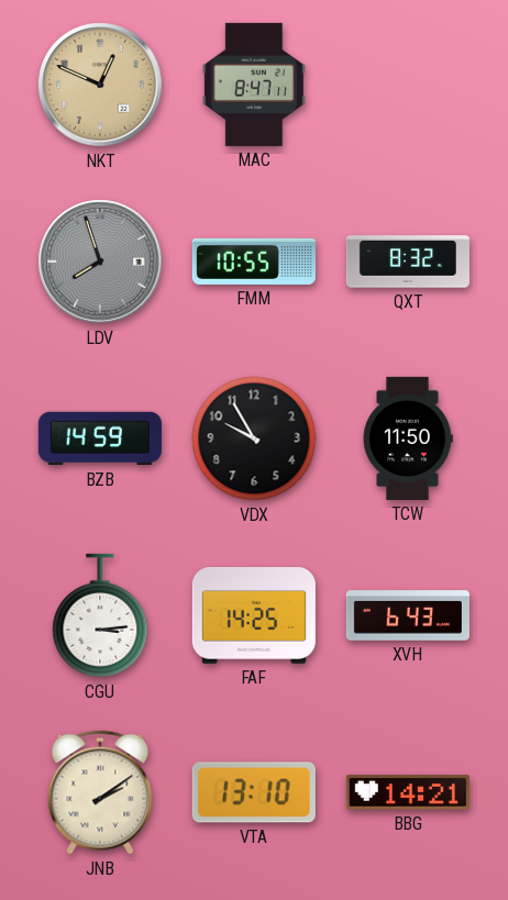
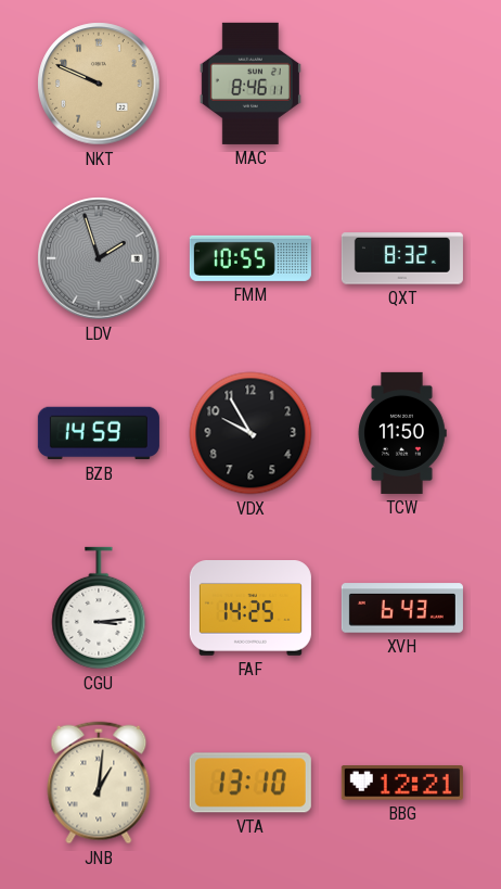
NKT: 12:49 -> 9:49
MAC: 8:47 -> 8:46
LDV: 7:57 -> 1:57
JNB: 2:09 -> 1:01
BBG: 14:21 -> 12:21
